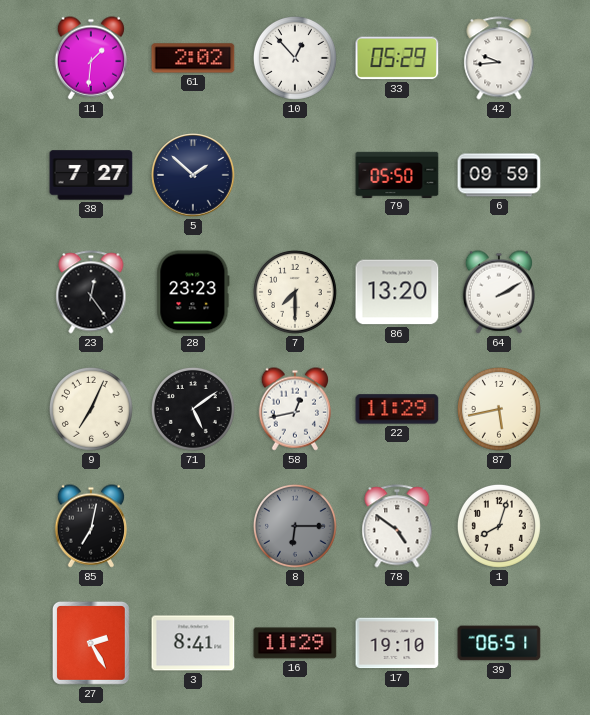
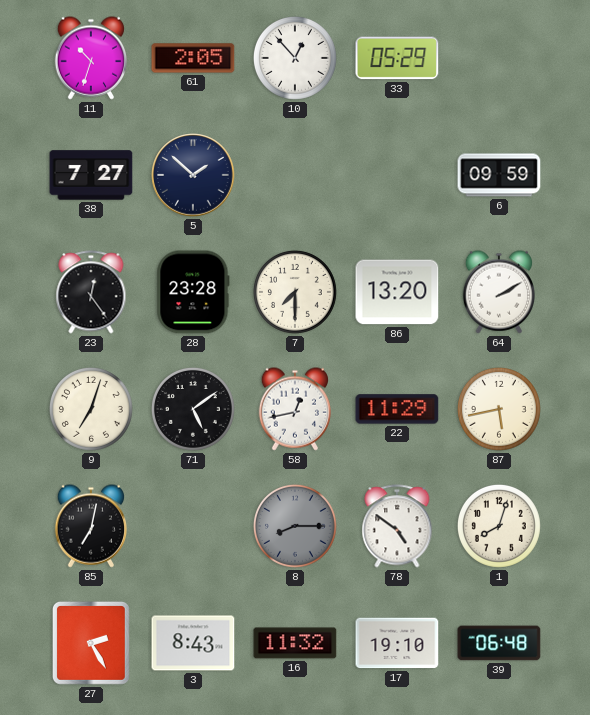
11: 1:31 -> 10:33
61: 2:02 -> 2:05
42: 9:44 -> none
79: 05:50 -> none
28: 23:23 -> 23:28
9: 7:04 -> 7:03
8: 6:15 -> 8:15
3: 8:41 -> 8:43
16: 11:29 -> 11:32
39: 06:51 -> 06:48
